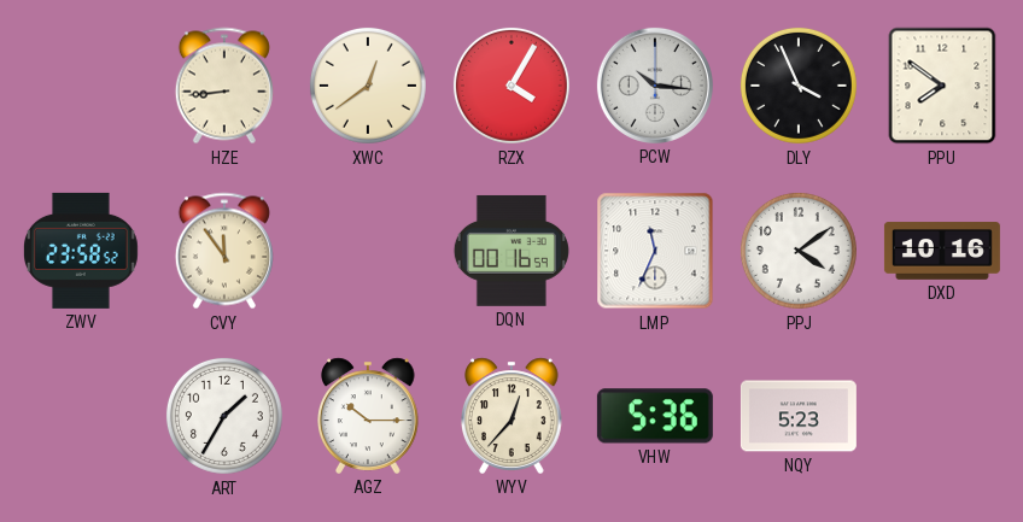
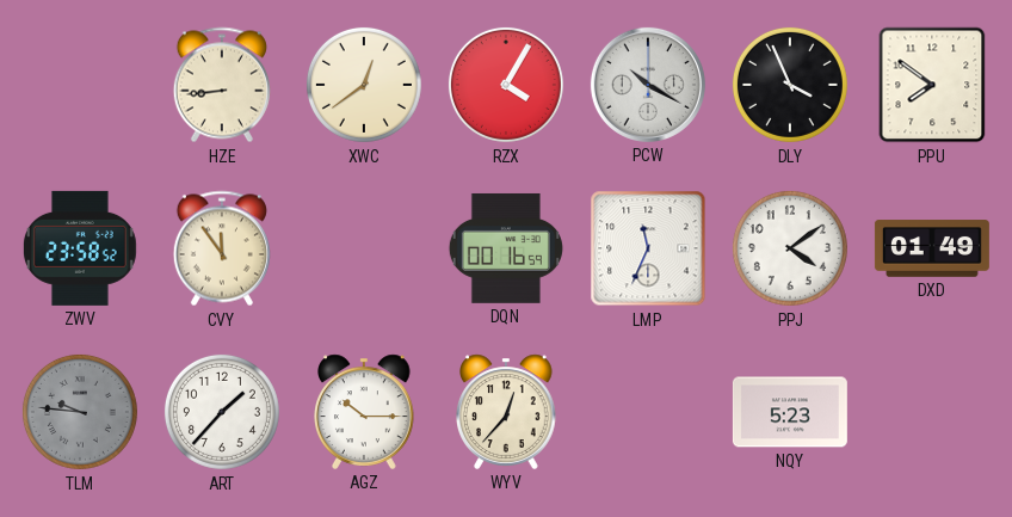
PCW: 10:16 -> 10:20
DXD: 10:16 -> 01:49
TLM: none -> 9:46
ART: 1:35 -> 1:37
VHW: 5:36 -> none
